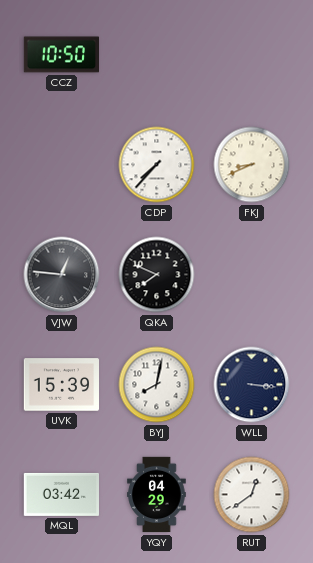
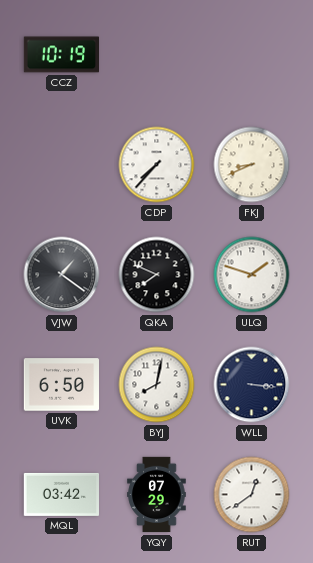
CCZ: 10:50 -> 10:19
VJW: 12:46 -> 1:21
ULQ: none -> 1:48
UVK: 15:39 -> 6:50
YQY: 04:29 -> 07:29
